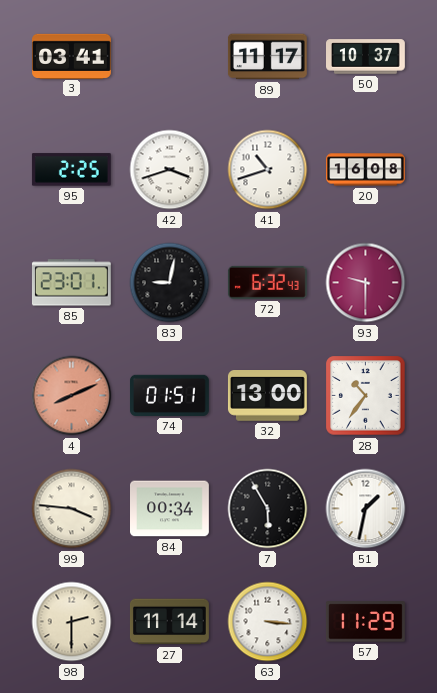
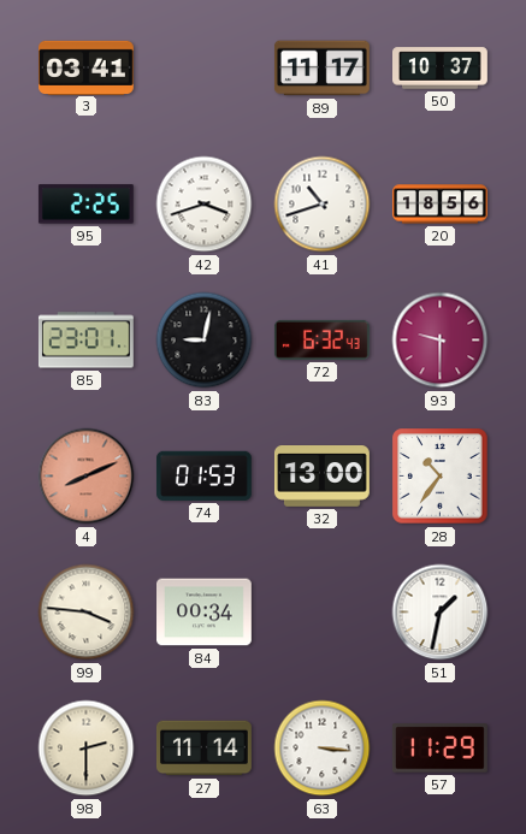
20: 16:08 -> 18:56
74: 01:51 -> 01:53
7: 5:55 -> none
